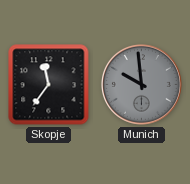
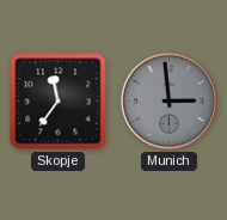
Munich: 9:59 -> 2:59
